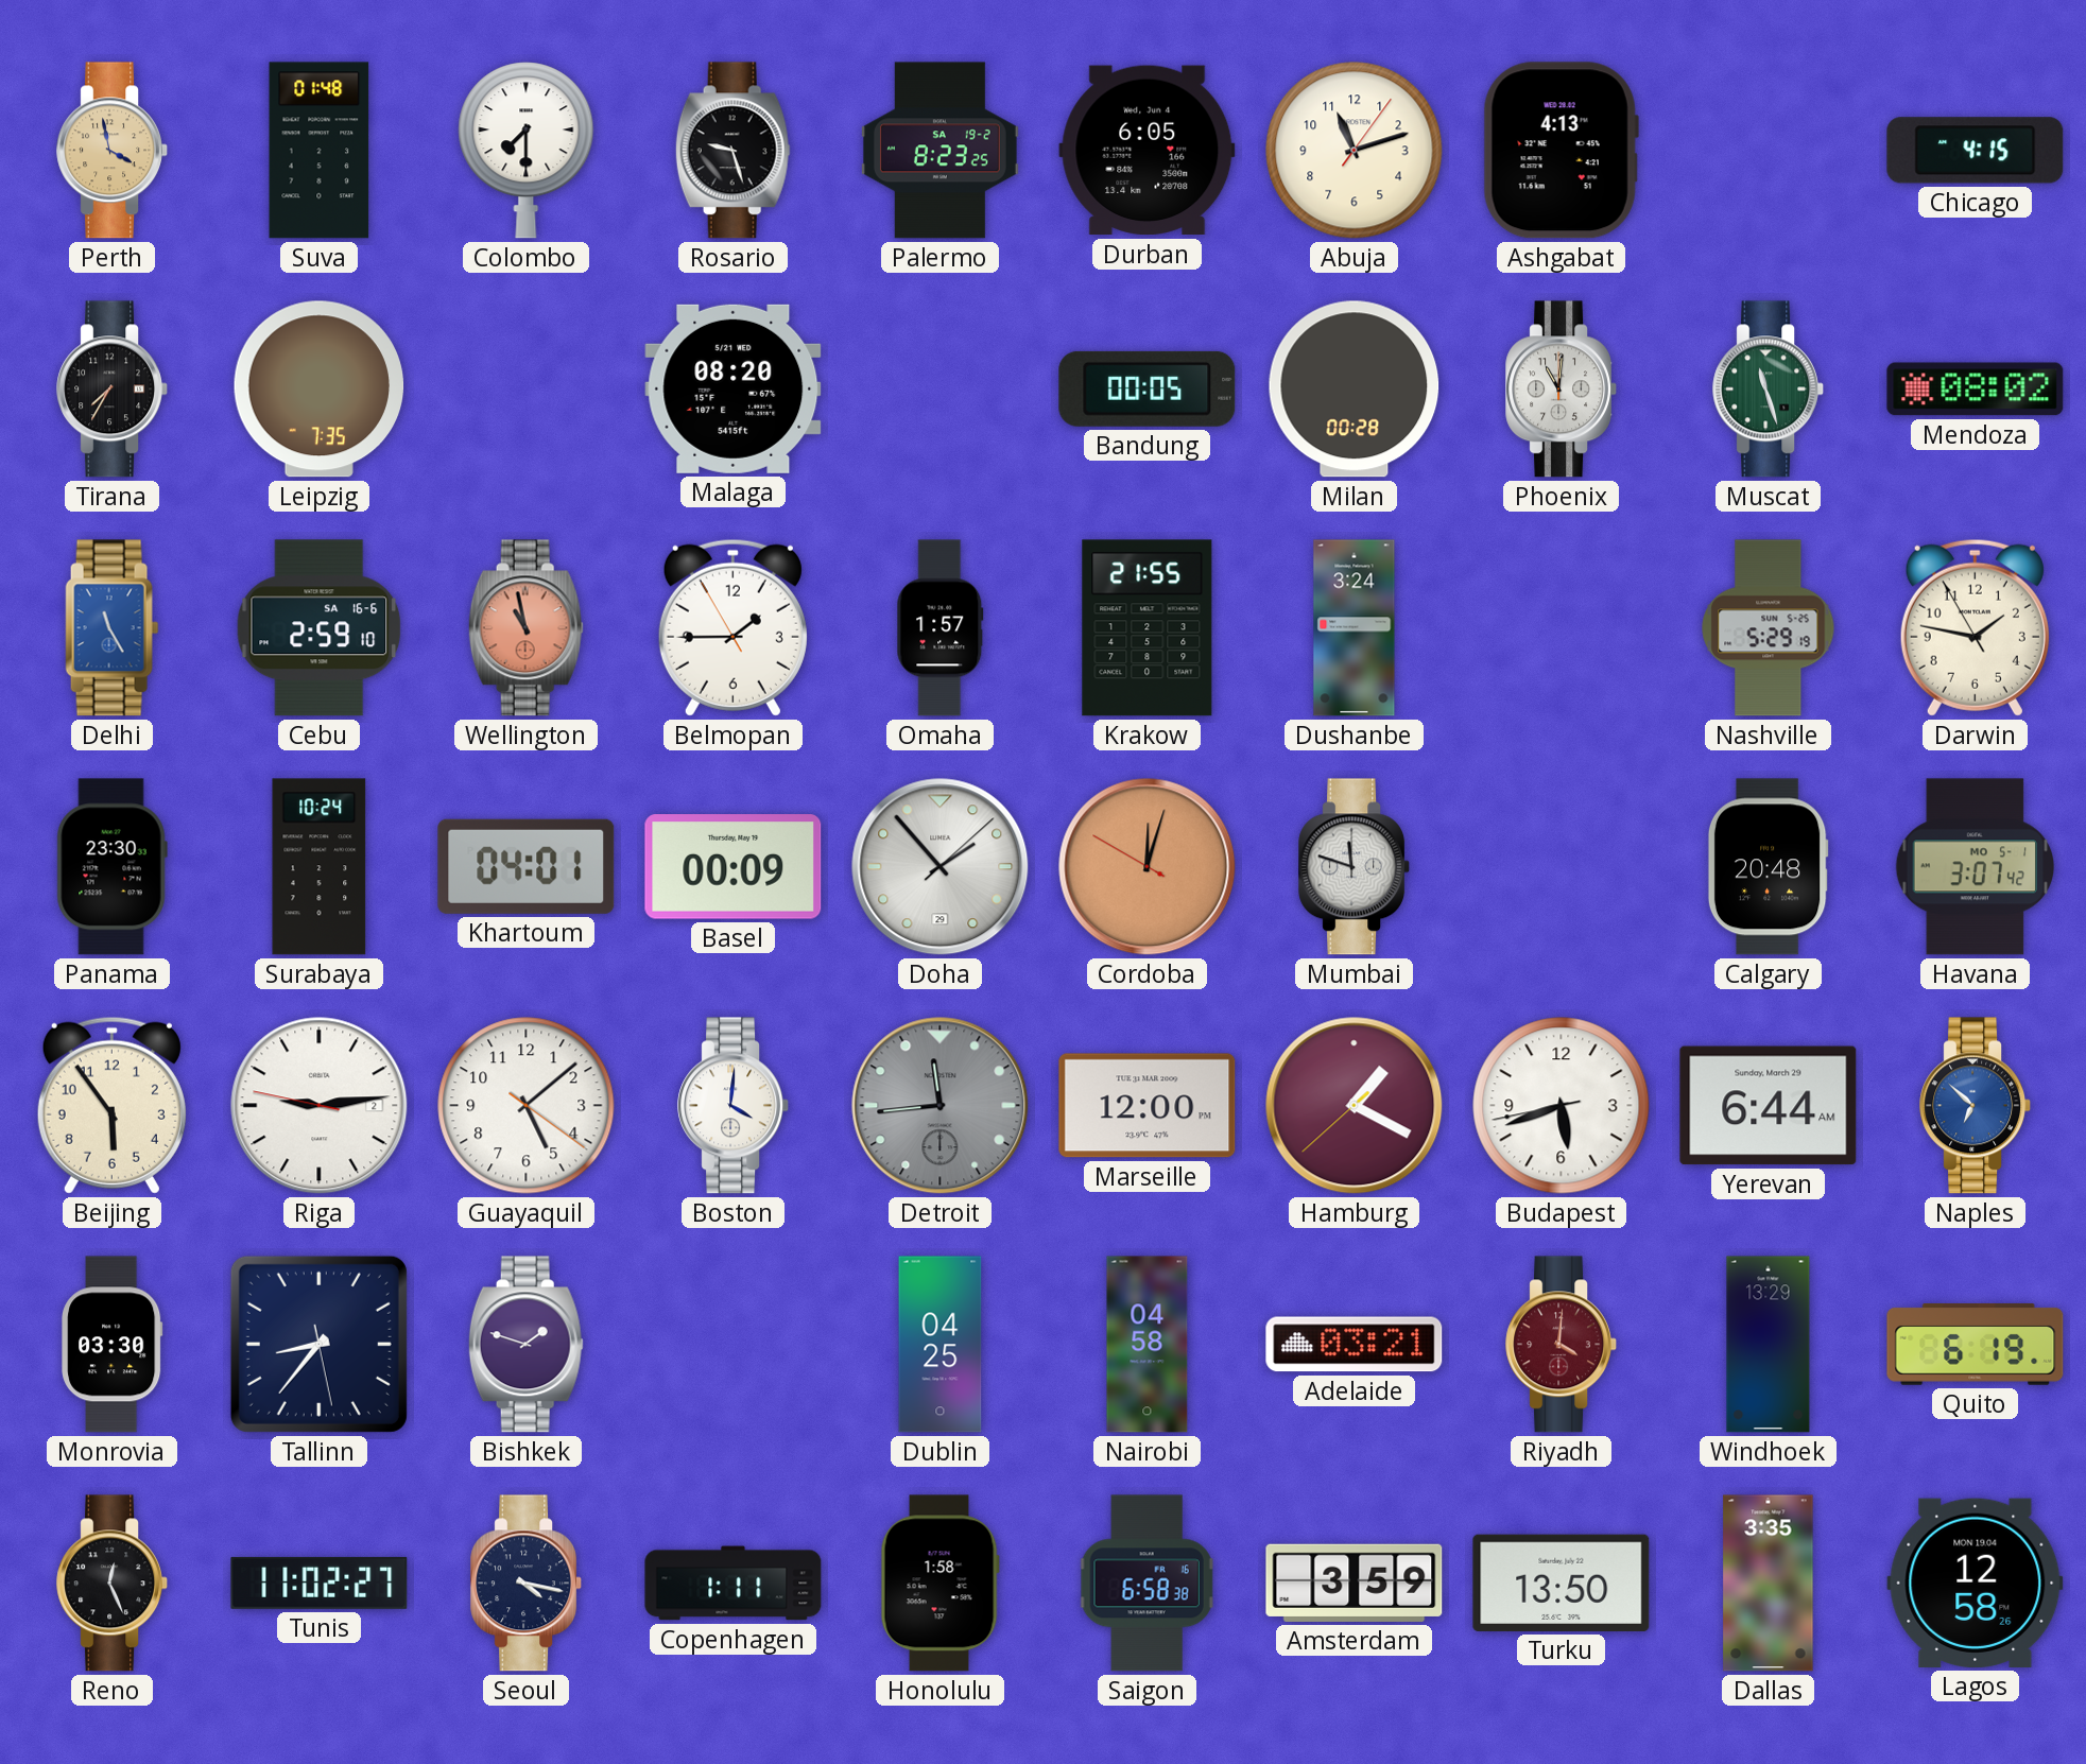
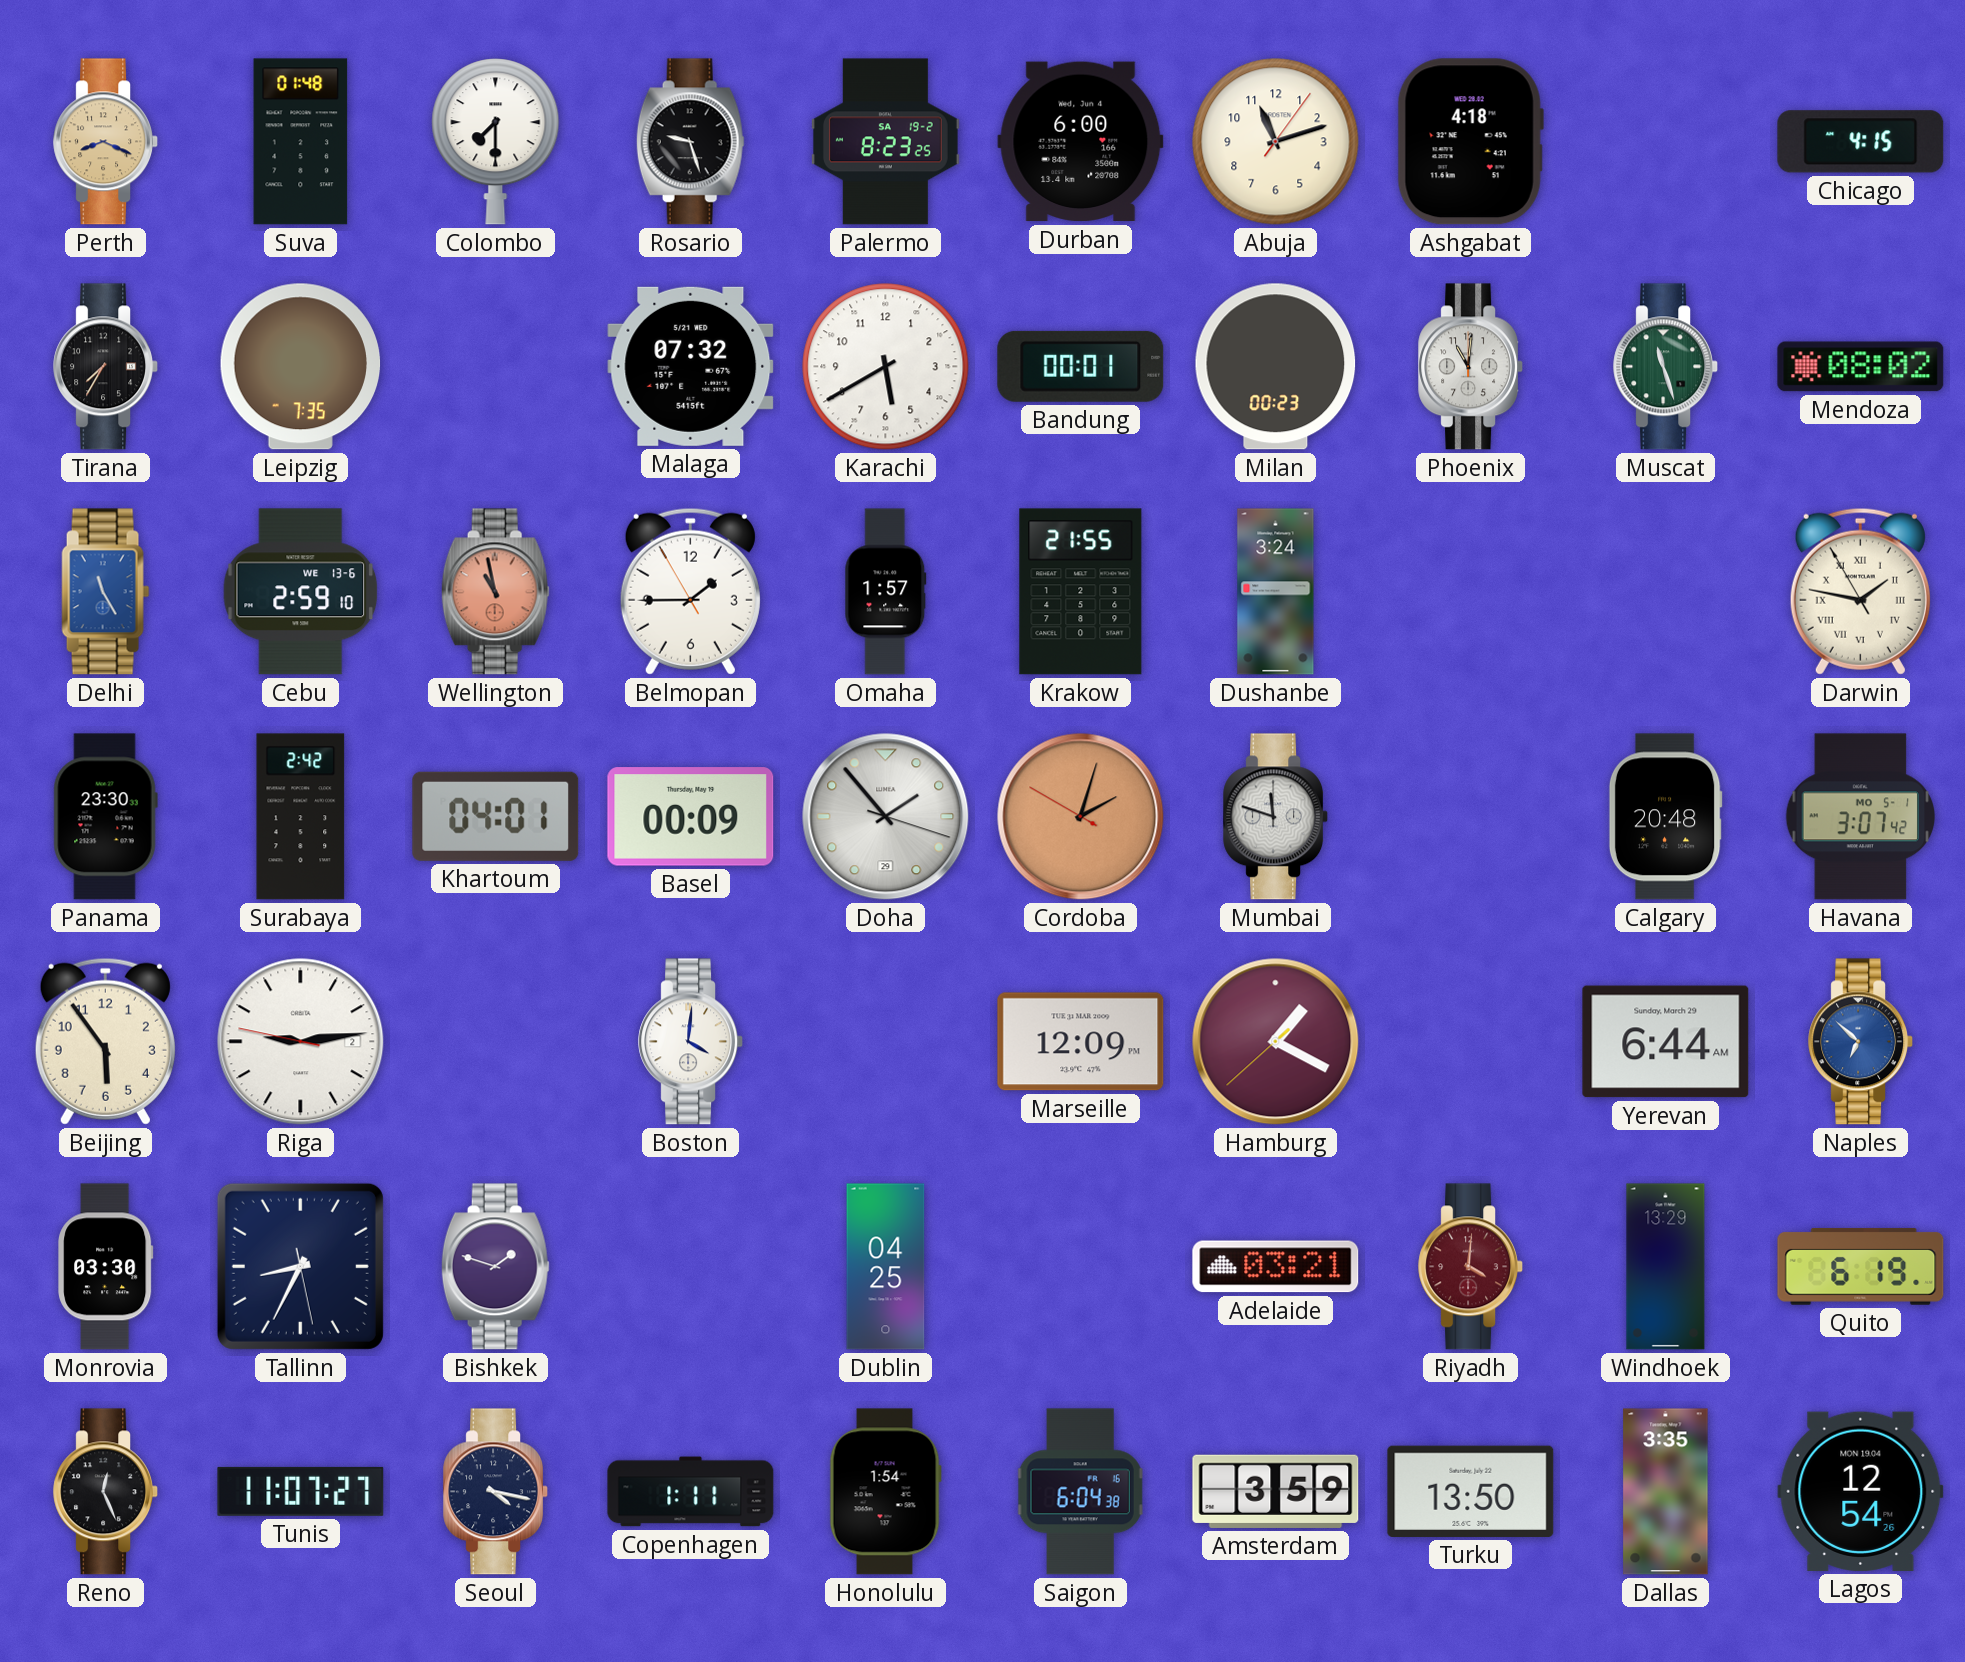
Perth: 3:58 -> 8:19
Durban: 6:05 -> 6:00
Ashgabat: 4:13 -> 4:18
Malaga: 08:20 -> 07:32
Karachi: none -> 5:40
Bandung: 00:05 -> 00:01
Milan: 00:28 -> 00:23
Cebu date: SA 16-6 -> WE 13-6
Nashville: 5:29 -> none
Darwin numerals: Arabic -> Roman
Surabaya: 10:24 -> 2:42
Doha: 1:53:08 -> 1:53:18
Cordoba: 12:02 -> 2:02
Guayaquil: 5:08 -> none
Detroit: 11:44 -> none
Marseille: 12:00 -> 12:09
Budapest: 5:41 -> none
Tallinn: 8:36 -> 8:34
Nairobi: 04:58 -> none
Tunis: 11:02 -> 11:07
Honolulu: 1:58 -> 1:54
Saigon: 6:58 -> 6:04
Lagos: 12:58 -> 12:54
